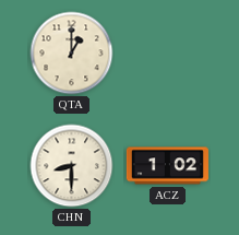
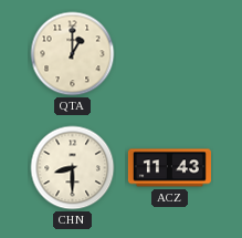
ACZ: 1:02 -> 11:43
